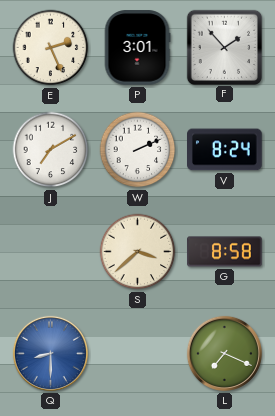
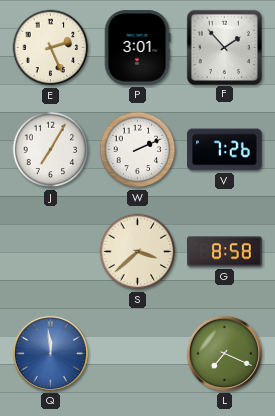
J: 7:10 -> 7:05
V: 8:24 -> 7:26
Q: 8:30 -> 11:59
